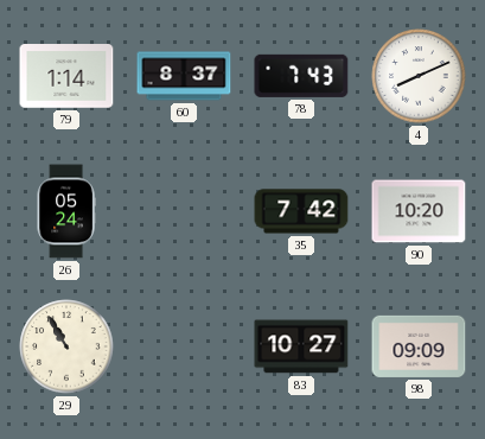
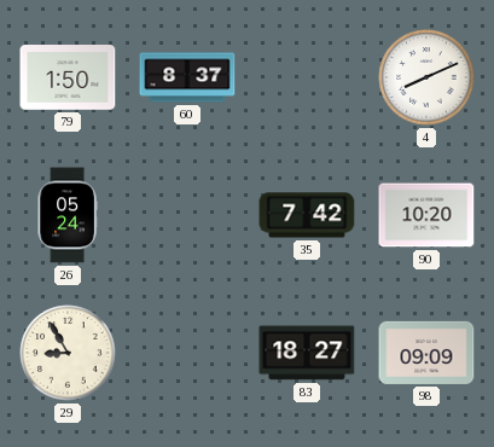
79: 1:14 -> 1:50
78: 7:43 -> none
29: 10:55 -> 8:55
83: 10:27 -> 18:27
